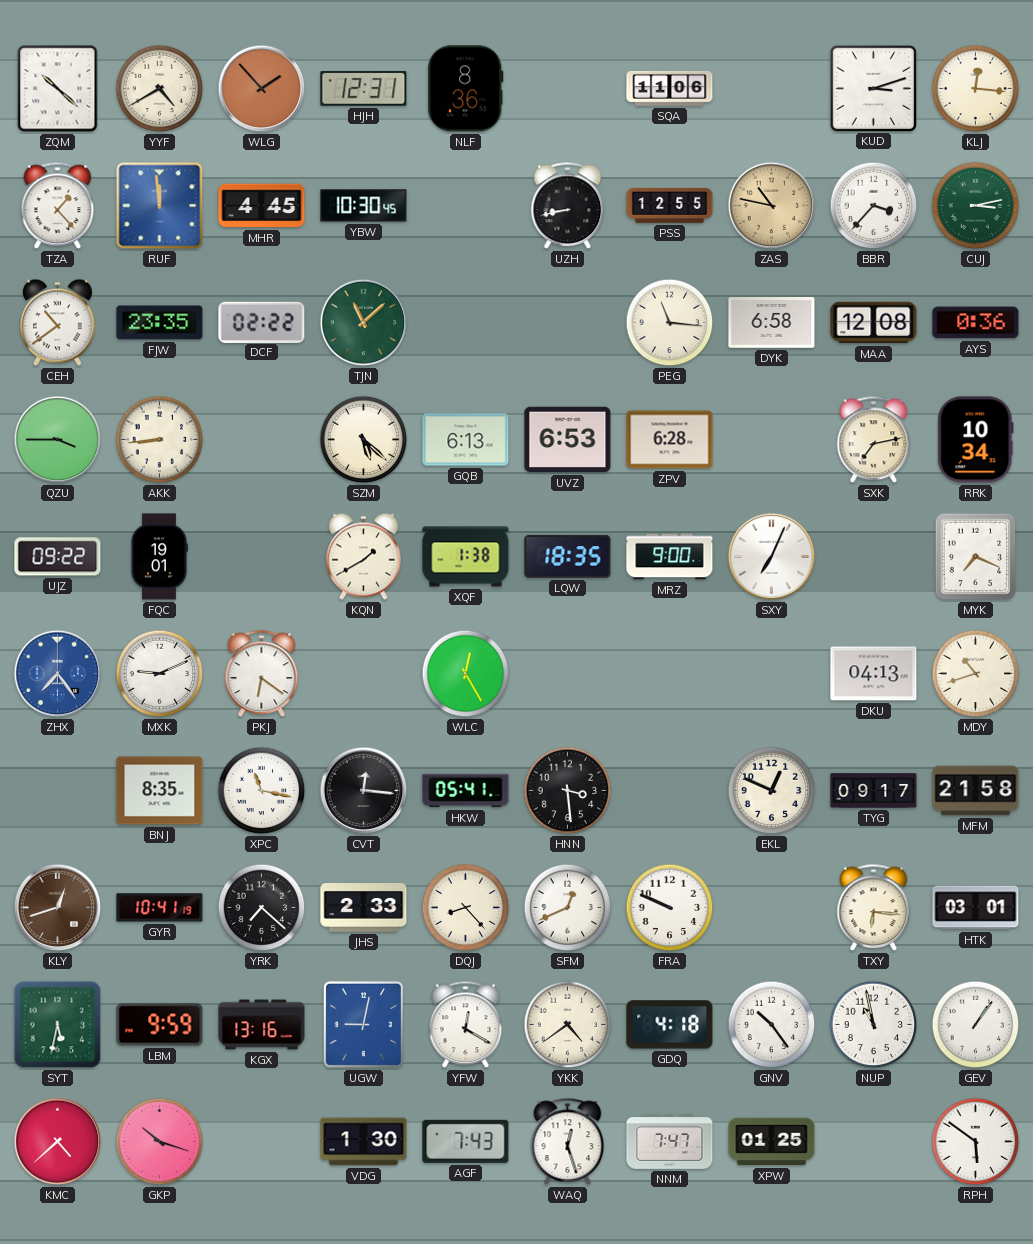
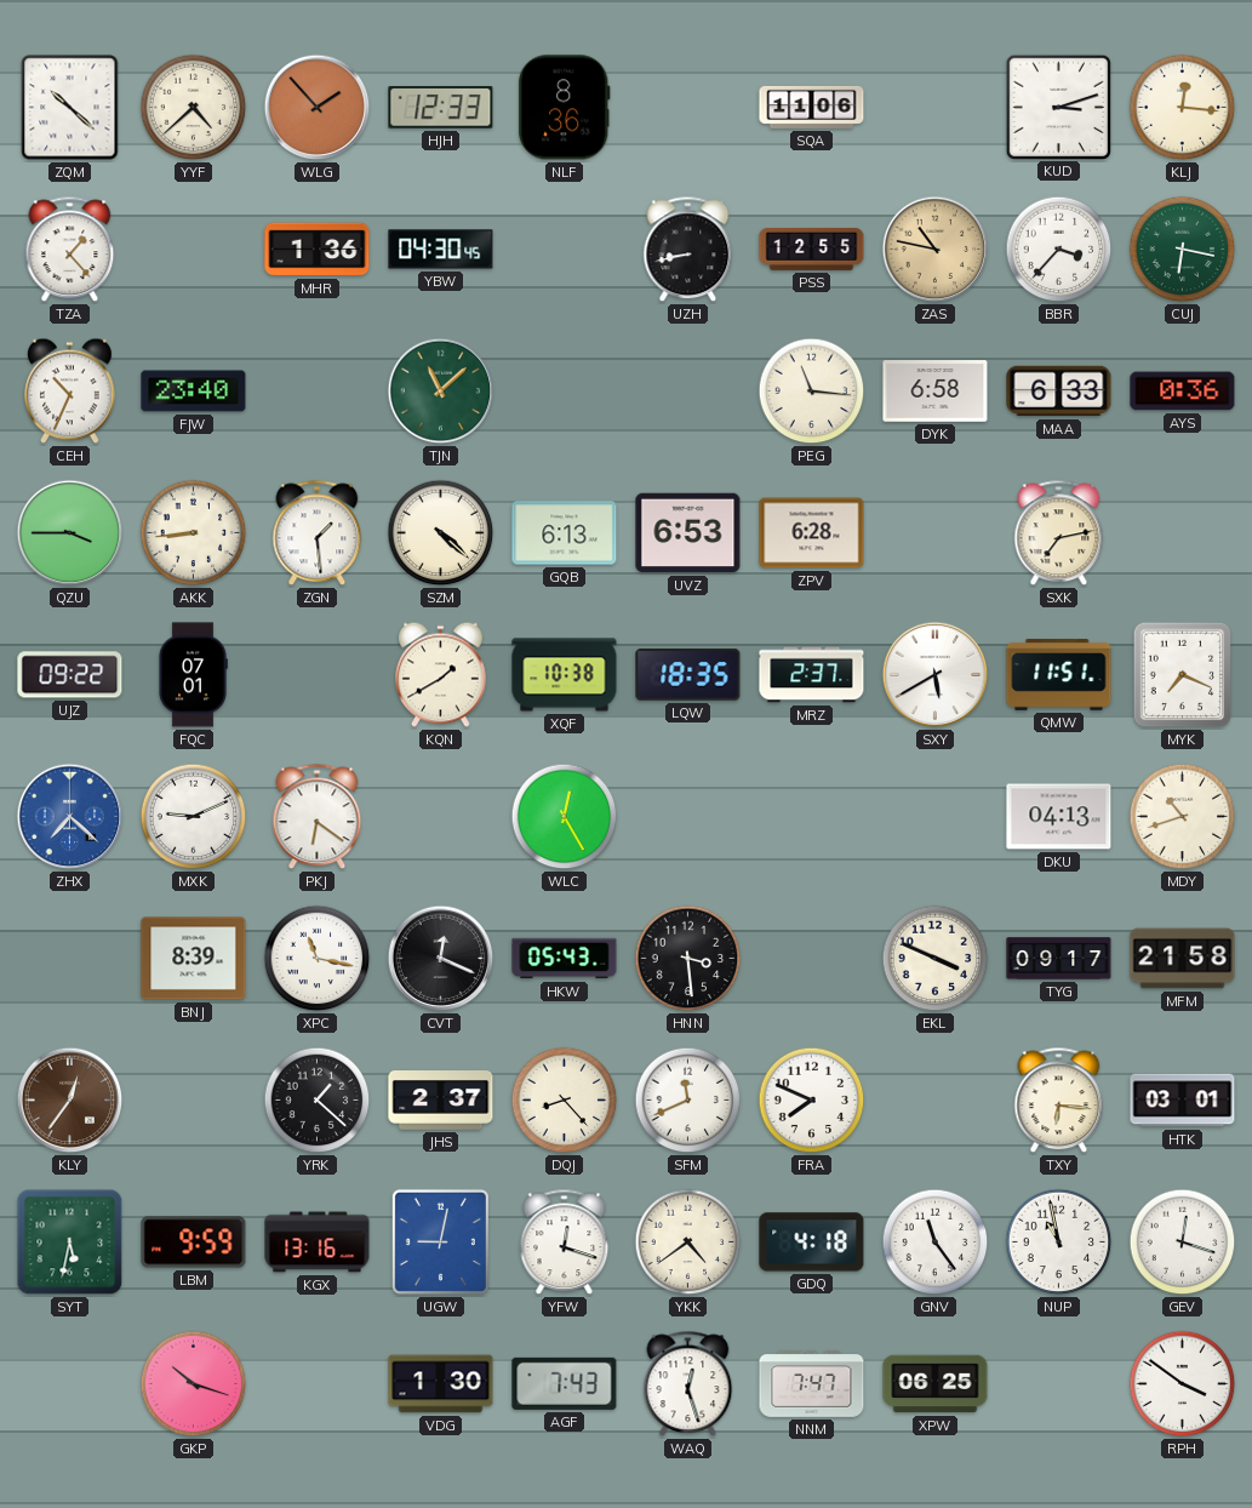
YYF: 4:40 -> 4:38
HJH: 12:31 -> 12:33
RUF: 11:59 -> none
MHR: 4:45 -> 1:36
YBW: 10:30 -> 04:30
CUJ: 3:13 -> 6:17
CEH: 10:39 -> 10:34
FJW: 23:35 -> 23:40
DCF: 02:22 -> none
MAA: 12:08 -> 6:33
ZGN: none -> 1:29
SZM: 5:22 -> 4:22
RRK: 10:34 -> none
FQC: 19:01 -> 07:01
XQF: 1:38 -> 10:38
MRZ: 9:00 -> 2:37
SXY: 7:04 -> 5:40
QMW: none -> 11:51
ZHX: 7:24 -> 7:22
BNJ: 8:35 -> 8:39
CVT: 12:16 -> 12:19
HKW: 05:41 -> 05:43
EKL: 12:49 -> 3:49
KLY: 12:42 -> 12:36
GYR: 10:41 -> none
YRK: 7:22 -> 1:22
JHS: 2:33 -> 2:37
SFM: 12:41 -> 11:41
FRA: 9:49 -> 7:49
YFW: 12:20 -> 12:18
GNV: 10:24 -> 11:24
GEV: 1:06 -> 12:18
KMC: 4:38 -> none
XPW: 01:25 -> 06:25
RPH: 5:51 -> 3:51
